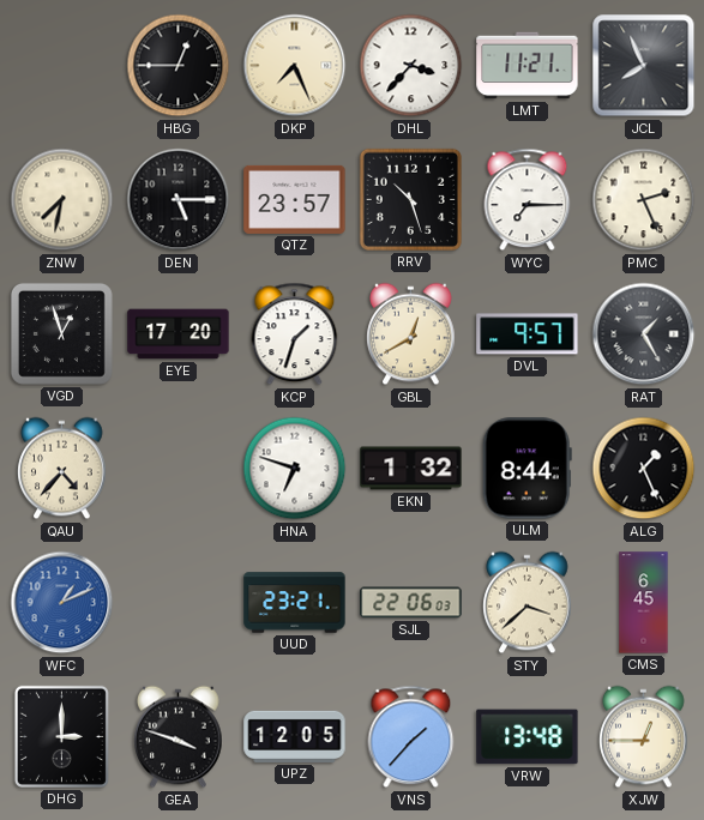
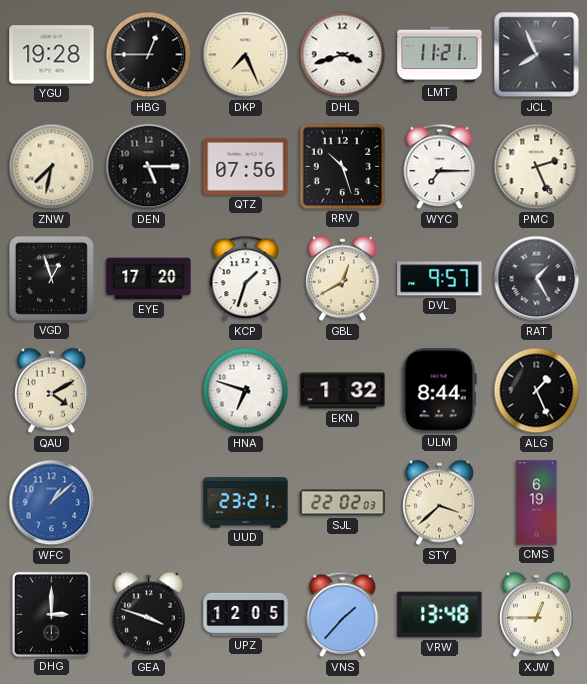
YGU: none -> 19:28
DHL: 3:37 -> 3:42
QTZ: 23:57 -> 07:56
QAU: 4:37 -> 4:10
WFC: 1:11 -> 1:08
SJL: 22:06 -> 22:02
CMS: 6:45 -> 6:19
